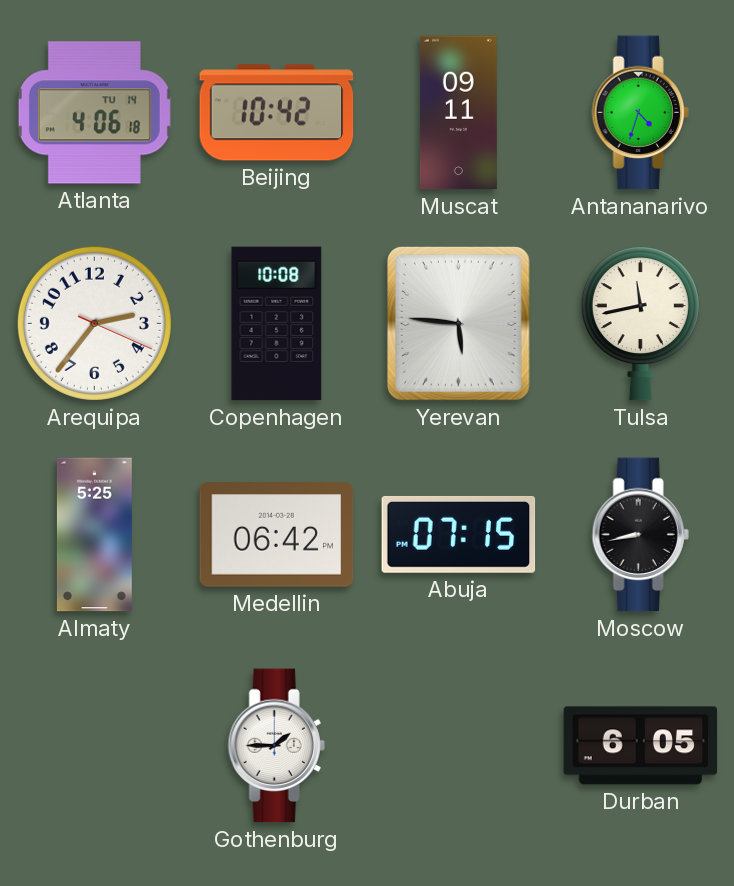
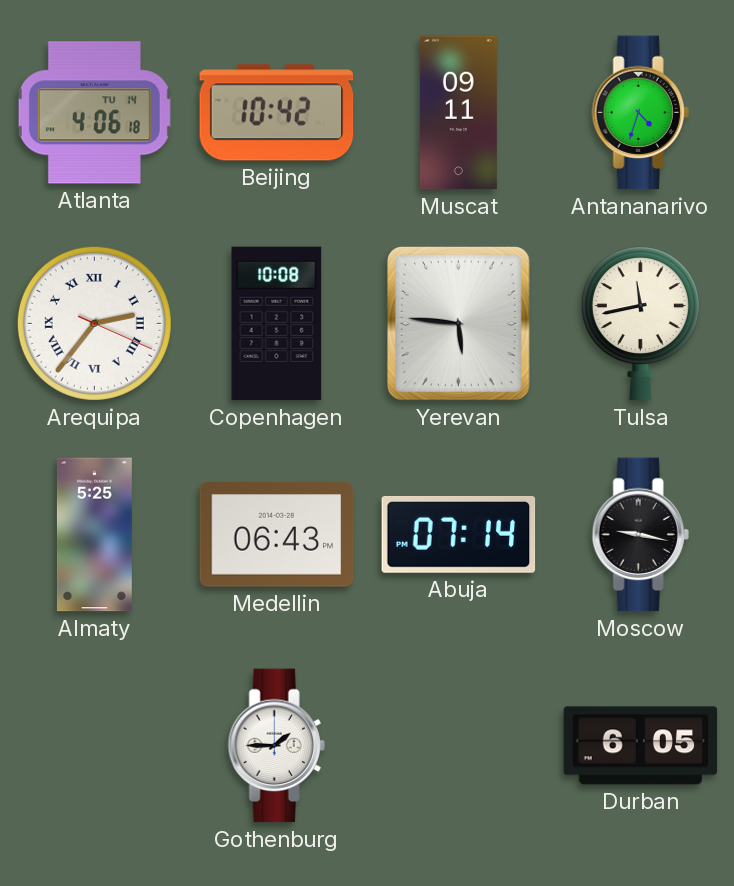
Arequipa numerals: Arabic -> Roman
Medellin: 06:42 -> 06:43
Abuja: 07:15 -> 07:14
Moscow: 8:43 -> 9:17
